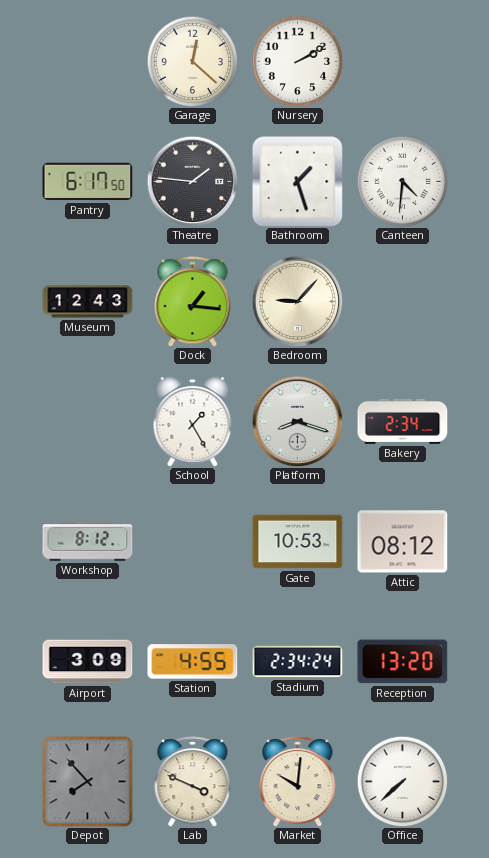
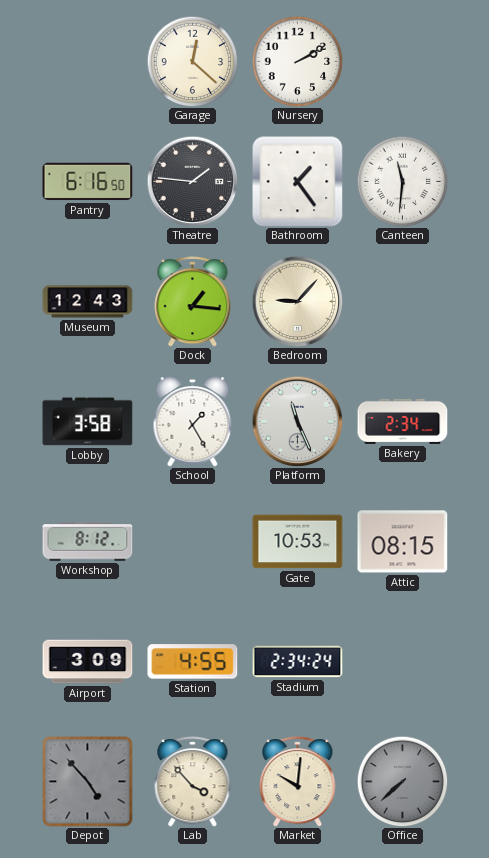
Pantry: 6:17 -> 6:16
Bathroom: 1:27 -> 1:24
Canteen: 4:31 -> 11:31
Lobby: none -> 3:58
Platform: 8:18 -> 11:26
Attic: 08:12 -> 08:15
Reception: 13:20 -> none
Depot: 7:53 -> 4:53
Lab: 3:49 -> 3:53
Office dial: white -> grey
